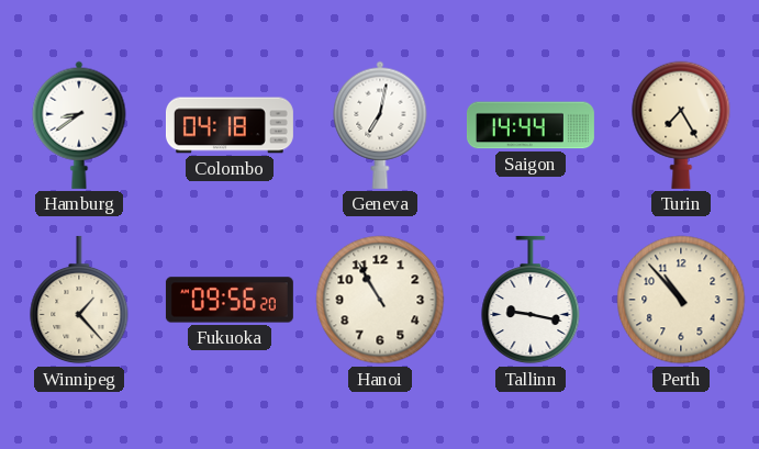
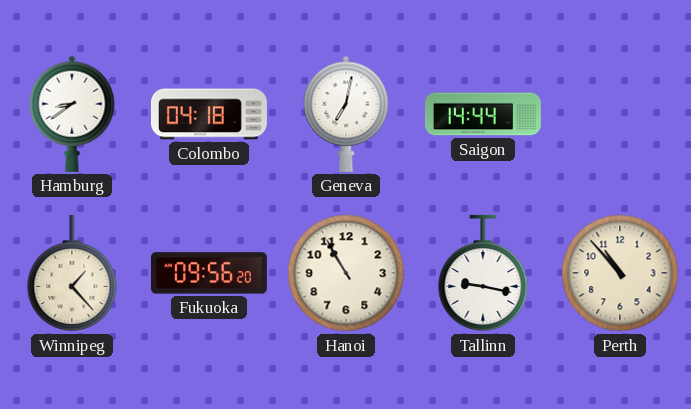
Turin: 7:25 -> none
